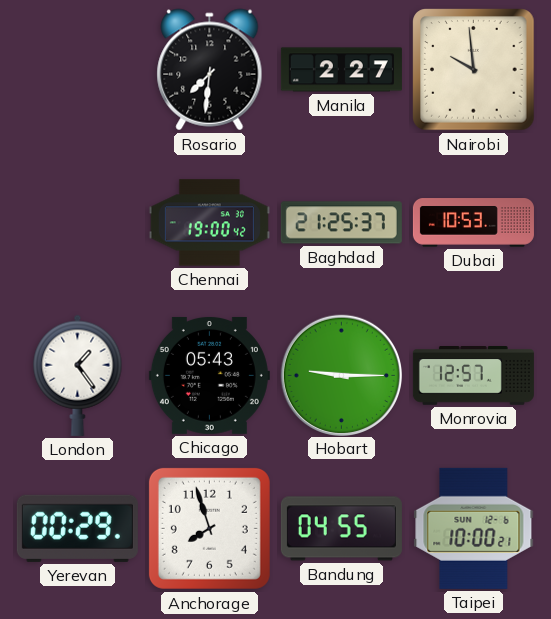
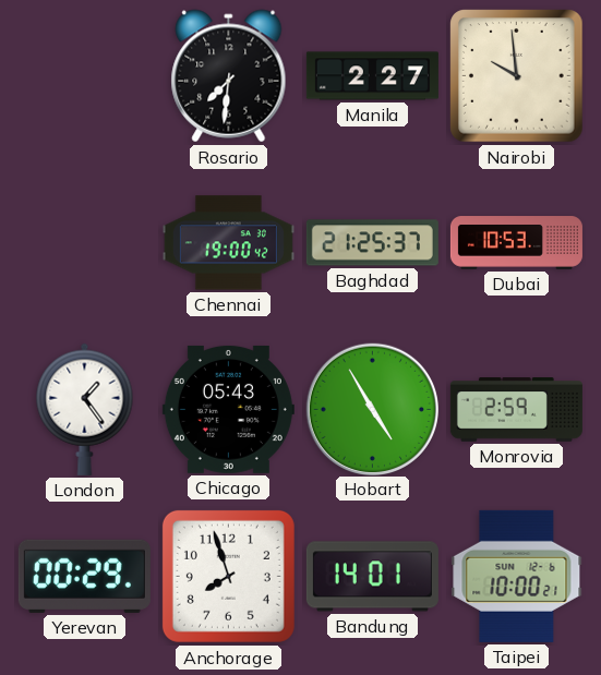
Hobart: 9:15 -> 4:55
Monrovia: 12:57 -> 2:59
Bandung: 04:55 -> 14:01
